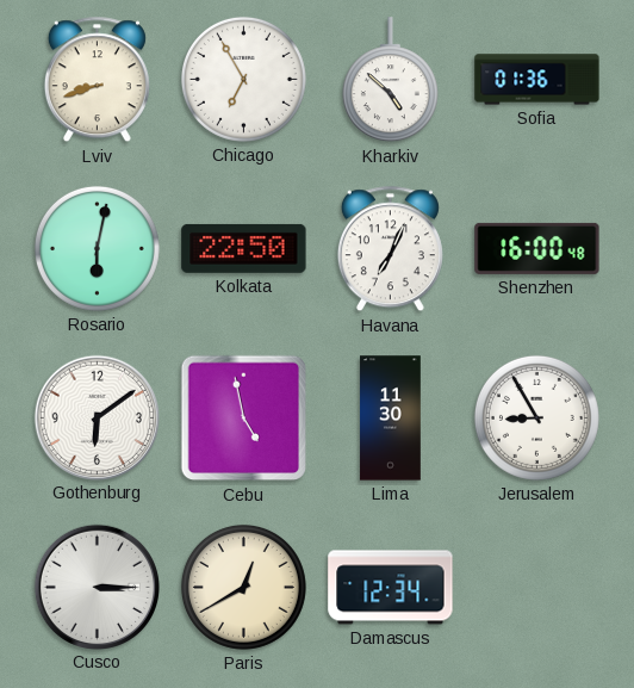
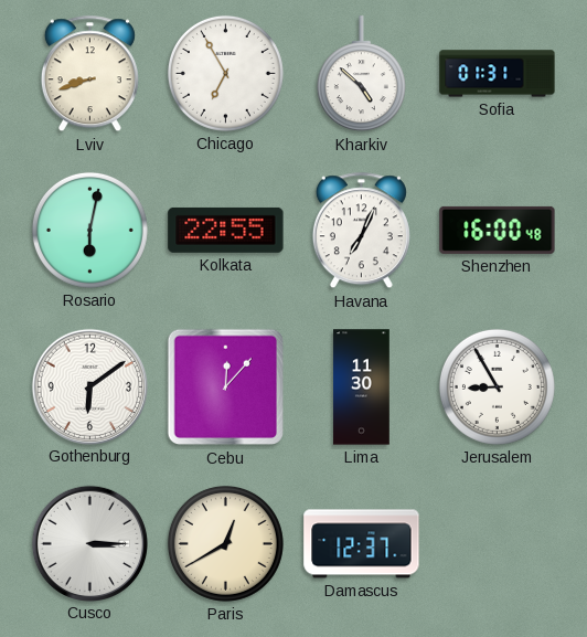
Sofia: 01:36 -> 01:31
Kolkata: 22:50 -> 22:55
Cebu: 4:58 -> 12:07
Damascus: 12:34 -> 12:37
